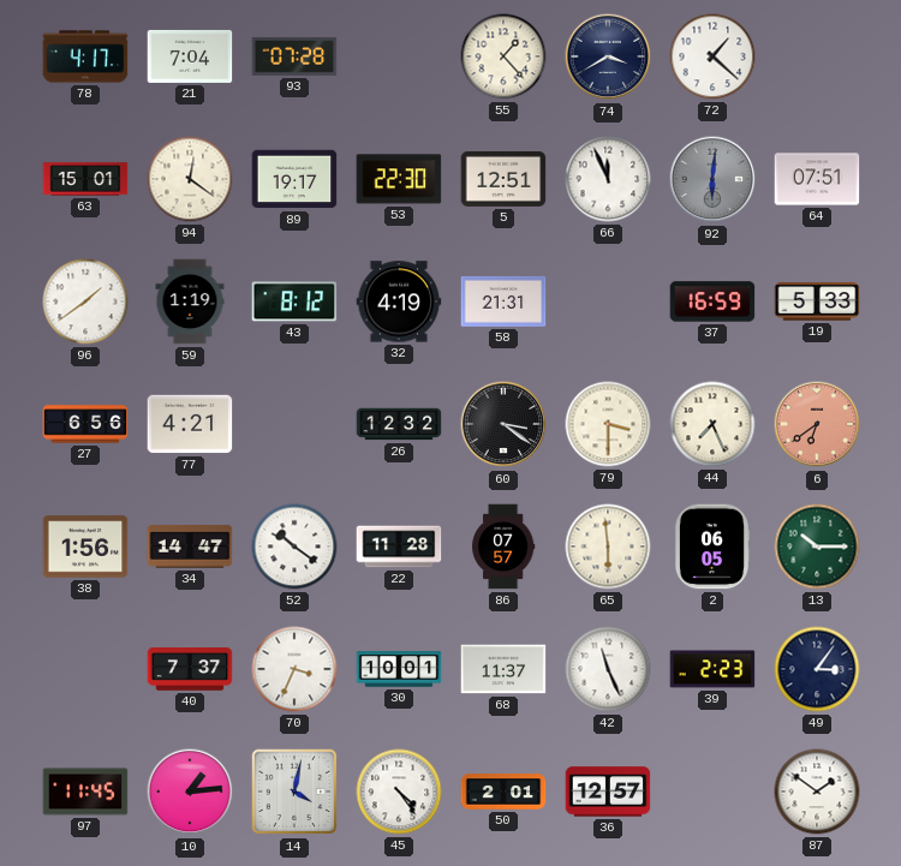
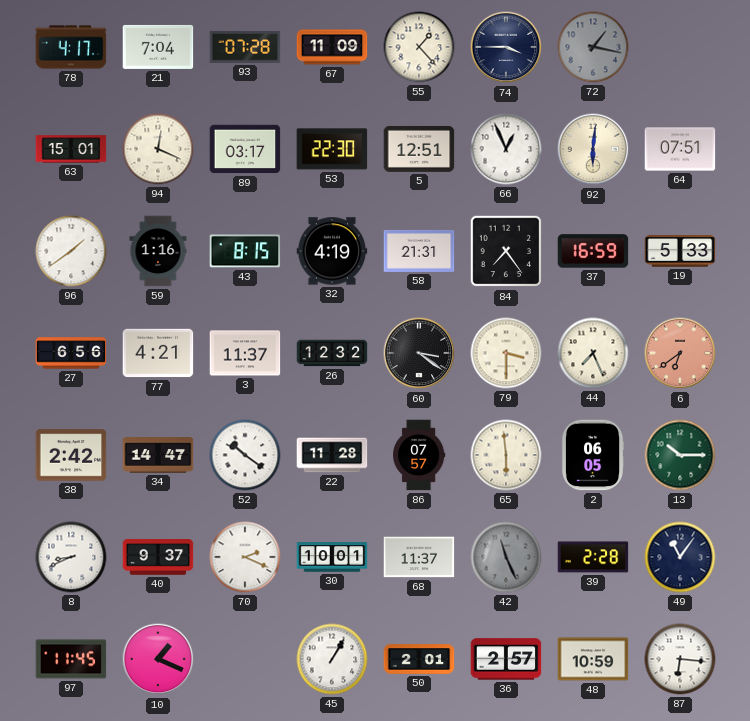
67: none -> 11:09
74: 3:40 -> 3:45
72: 1:22 -> 1:17
72 dial: white -> grey
94: 12:21 -> 12:19
89: 19:17 -> 03:17
66: 11:56 -> 12:56
92 dial: grey -> cream
59: 1:19 -> 1:16
43: 8:12 -> 8:15
84: none -> 7:24
3: none -> 11:37
38: 1:56 -> 2:42
8: none -> 8:41
40: 7:37 -> 9:37
70: 3:34 -> 2:19
42 dial: white -> grey
39: 2:23 -> 2:28
49: 3:06 -> 11:06
10: 1:14 -> 1:19
14: 4:02 -> none
45: 4:24 -> 1:05
36: 12:57 -> 2:57
48: none -> 10:59
87: 1:51 -> 6:16
